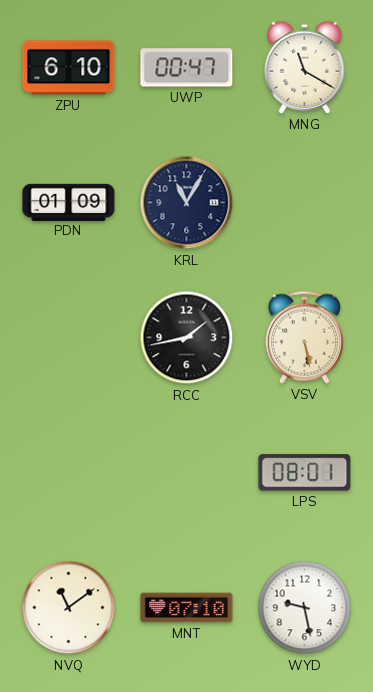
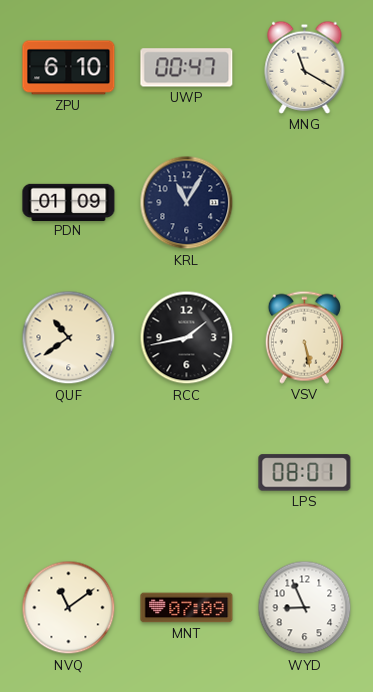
QUF: none -> 10:39
MNT: 07:10 -> 07:09
WYD: 9:28 -> 8:56
